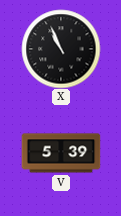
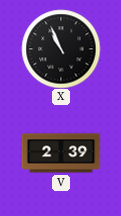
V: 5:39 -> 2:39
